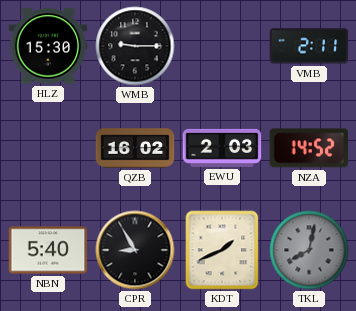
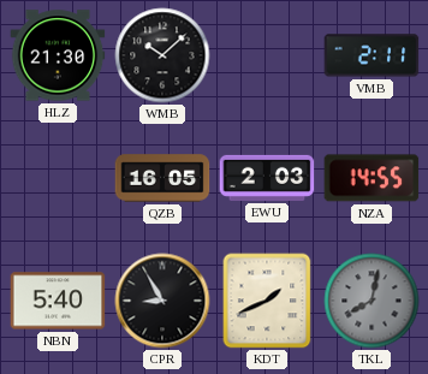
HLZ: 15:30 -> 21:30
WMB: 9:15 -> 10:08
QZB: 16:02 -> 16:05
NZA: 14:52 -> 14:55
